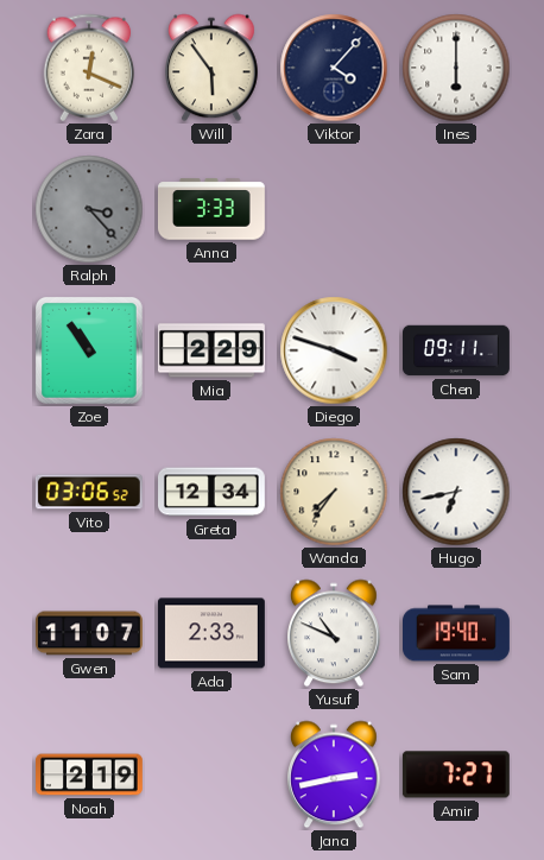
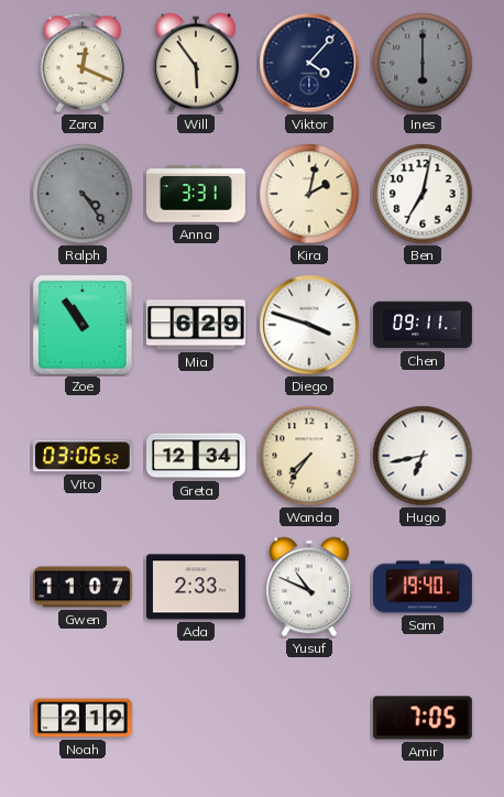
Ines dial: white -> grey
Ralph: 3:23 -> 4:24
Anna: 3:33 -> 3:31
Kira: none -> 2:02
Ben: none -> 7:02
Mia: 2:29 -> 6:29
Jana: 2:43 -> none
Amir: 7:27 -> 7:05
